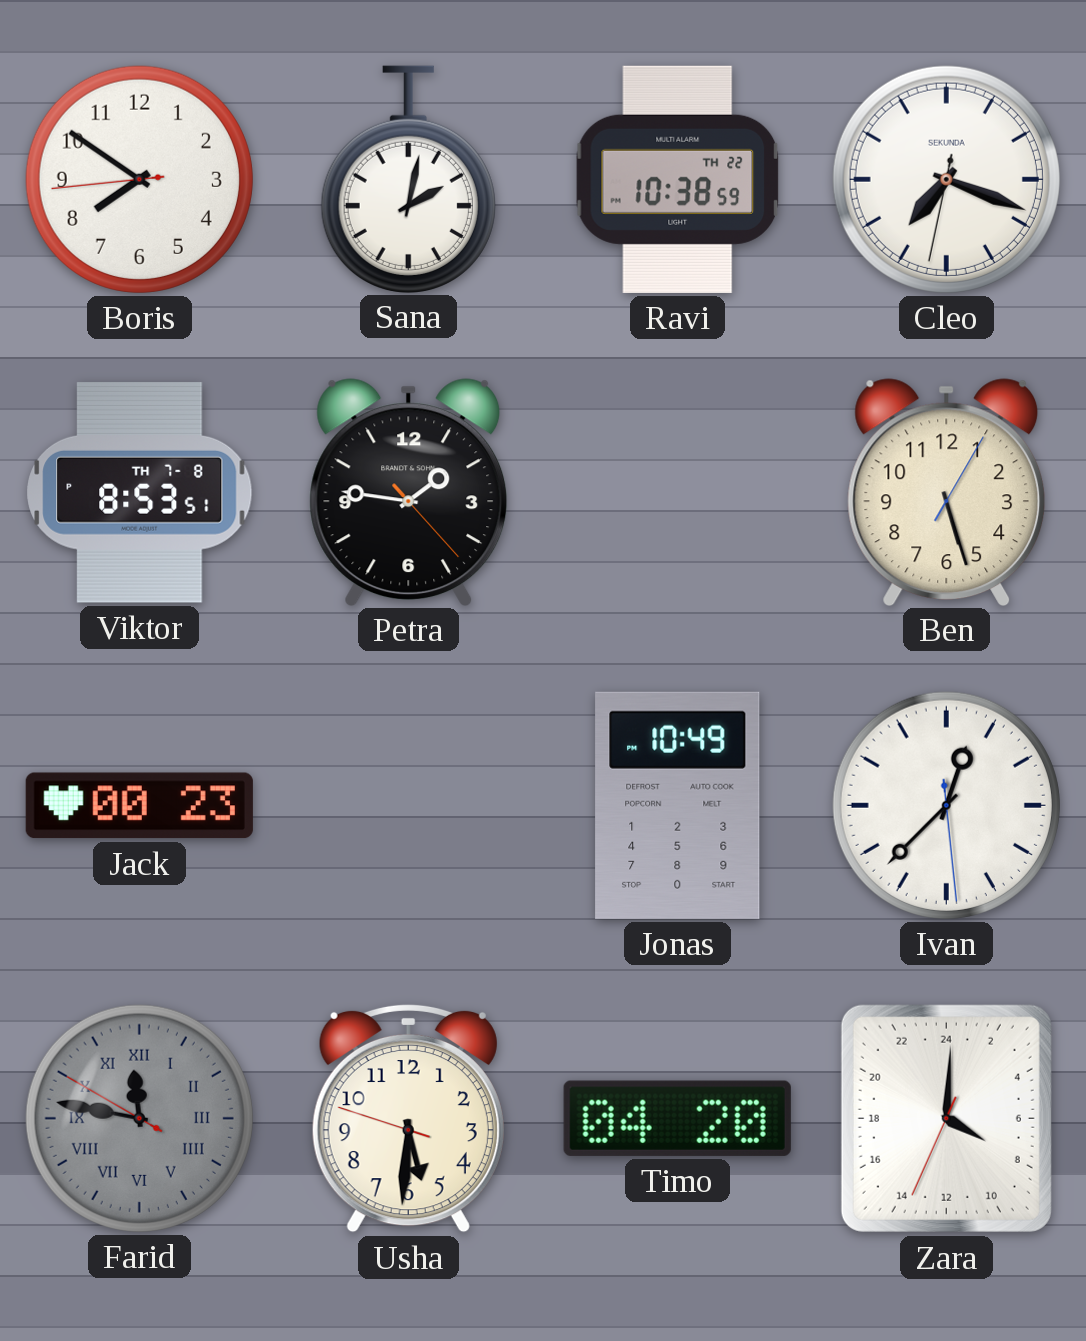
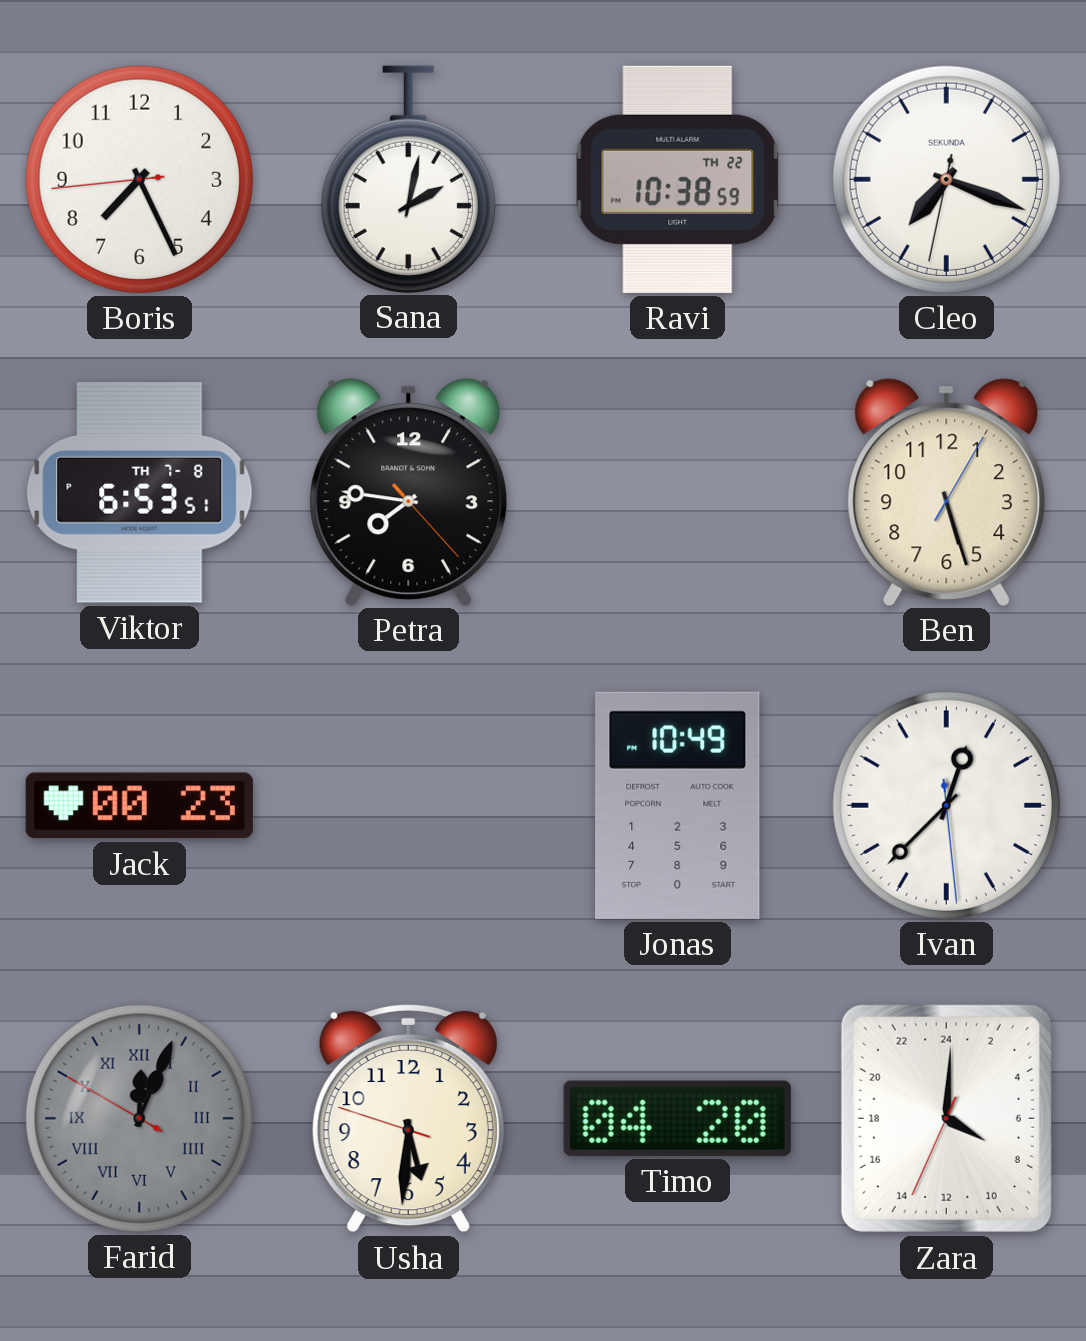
Boris: 7:50 -> 7:25
Viktor: 8:53 -> 6:53
Petra: 1:46 -> 7:46
Farid: 11:46 -> 12:03
